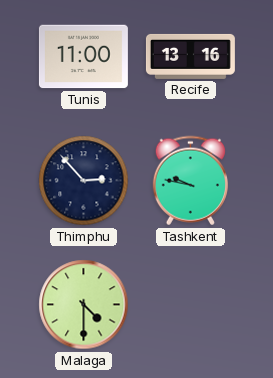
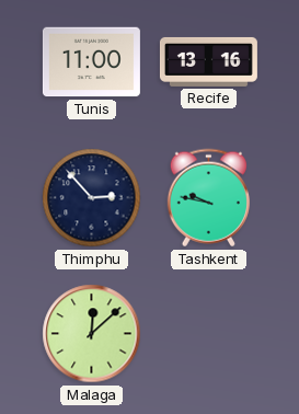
Malaga: 4:30 -> 12:08
